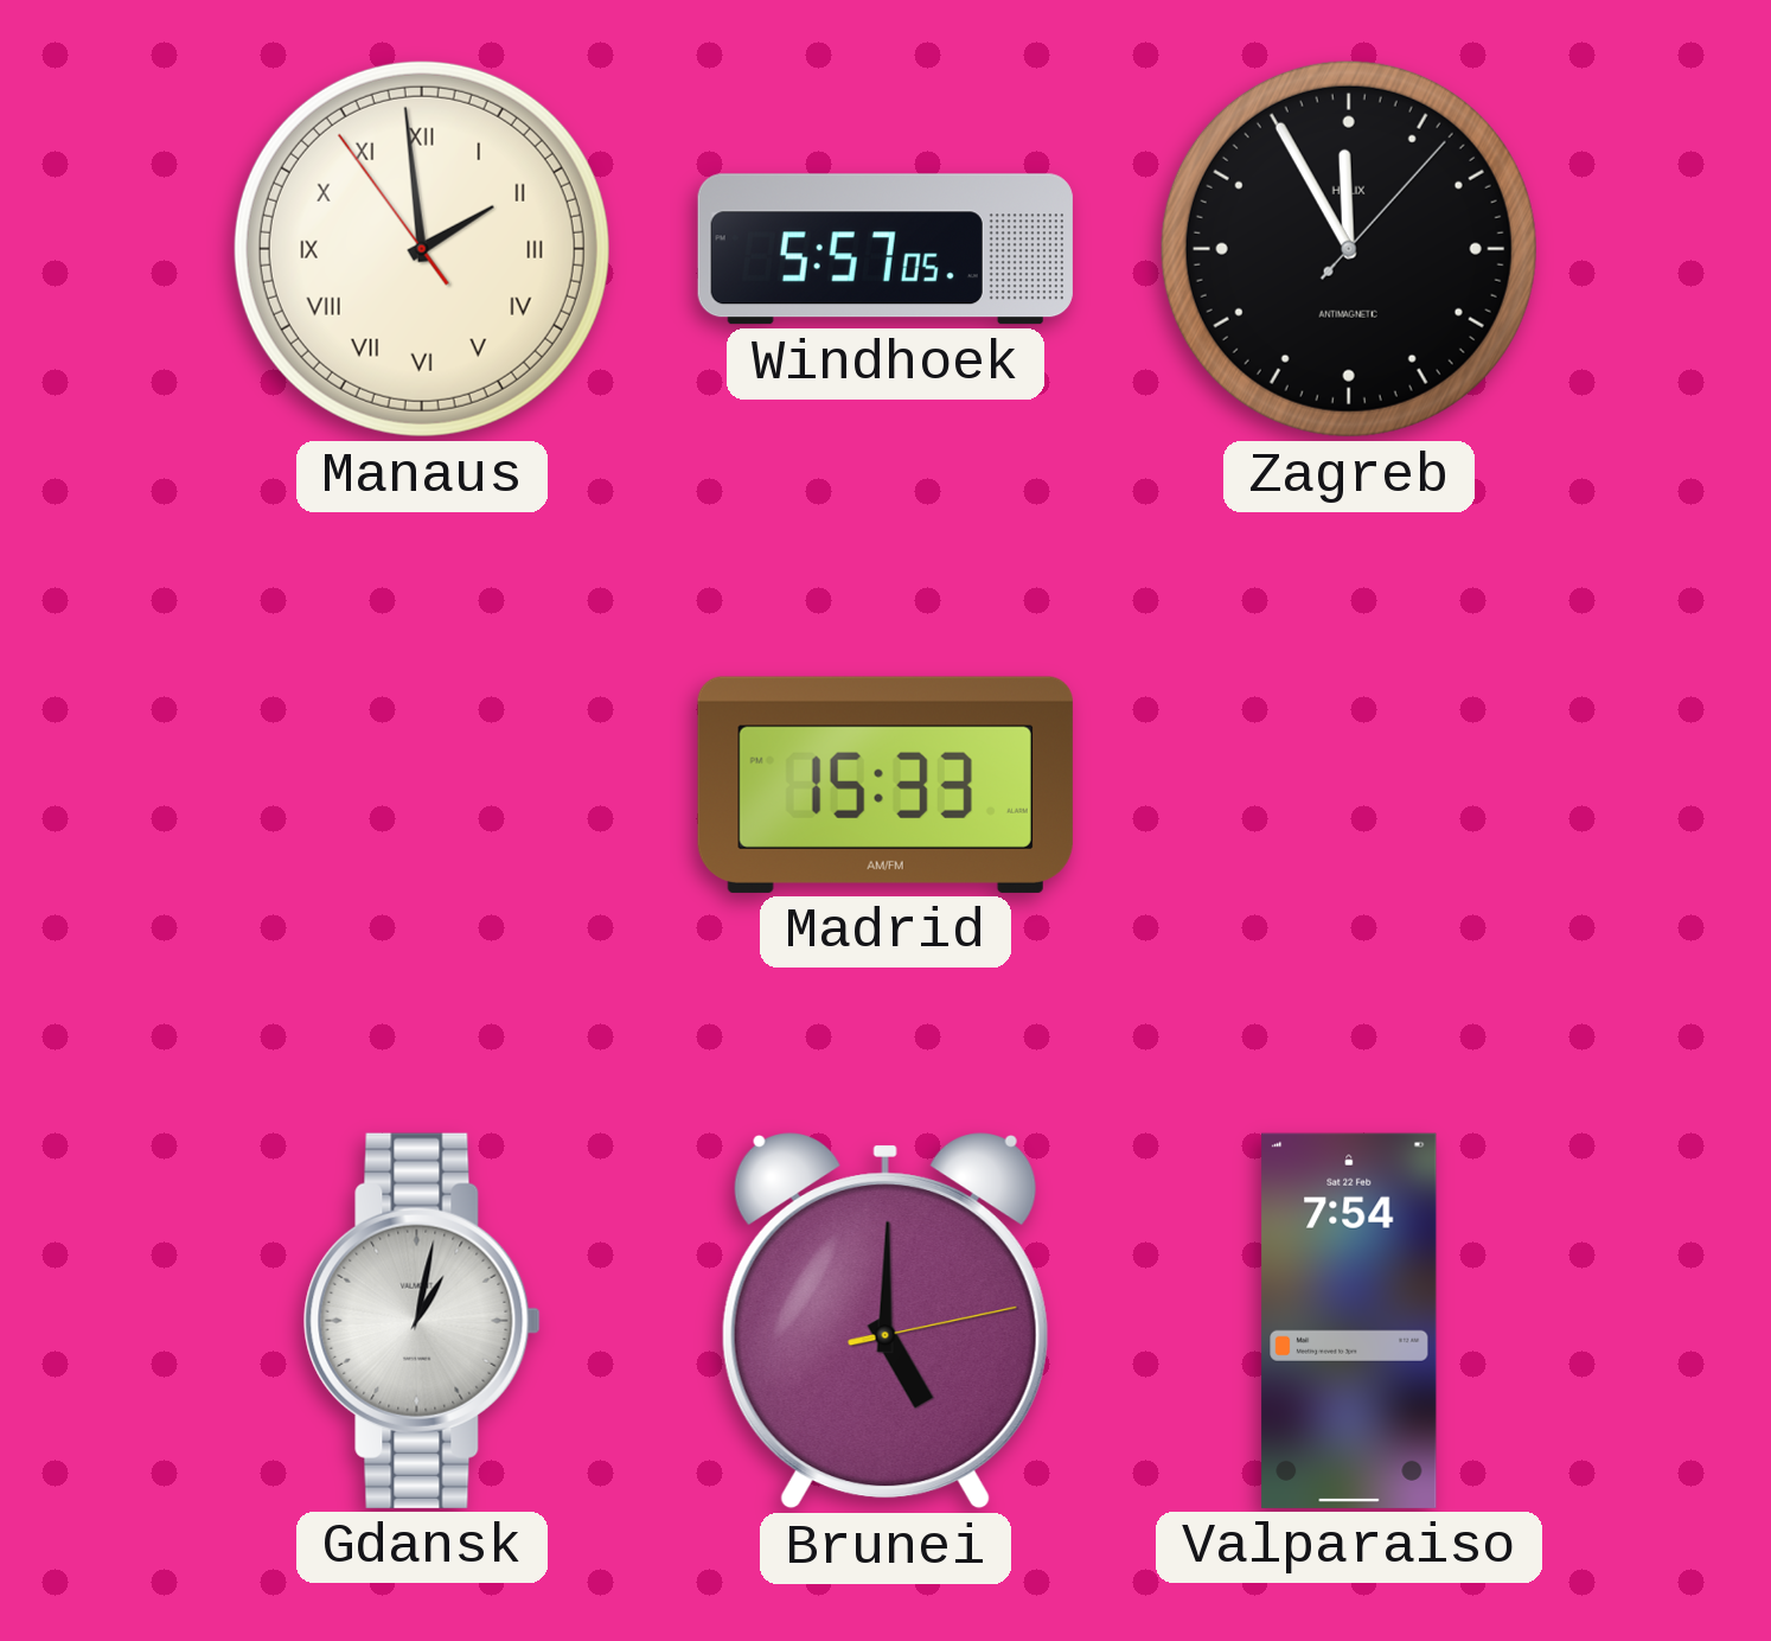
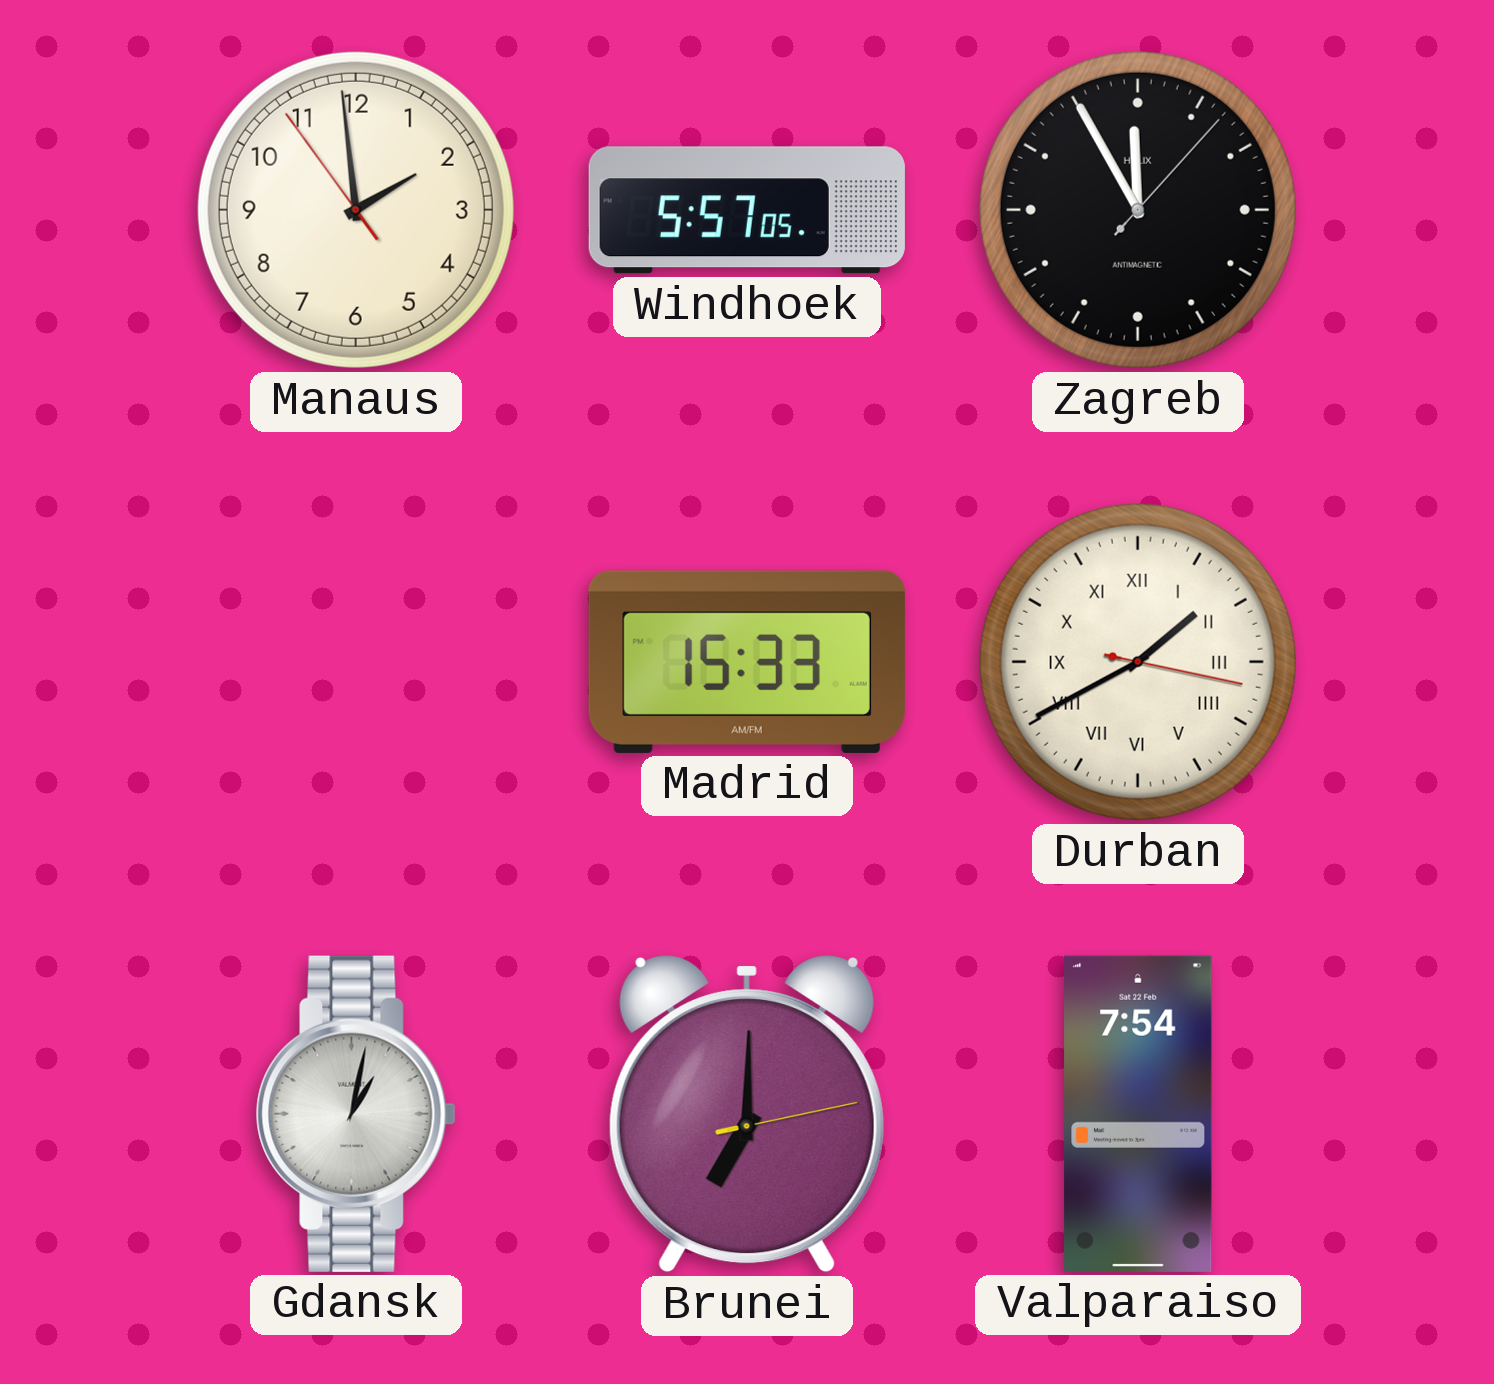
Manaus numerals: Roman -> Arabic
Durban: none -> 1:40
Brunei: 5:00 -> 7:00
